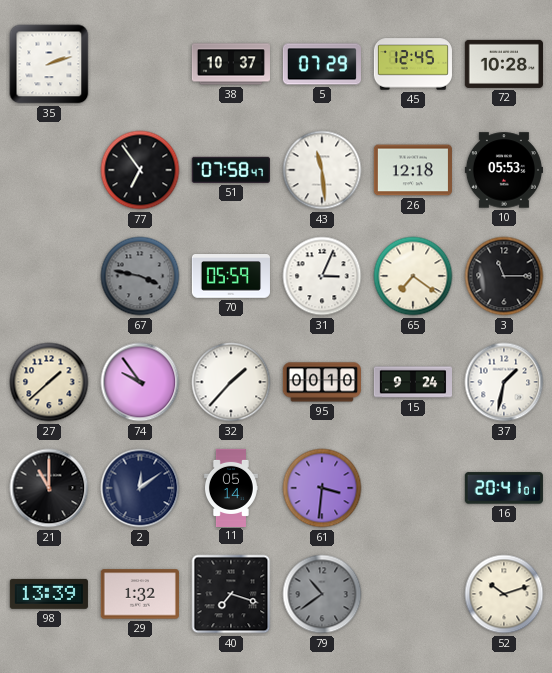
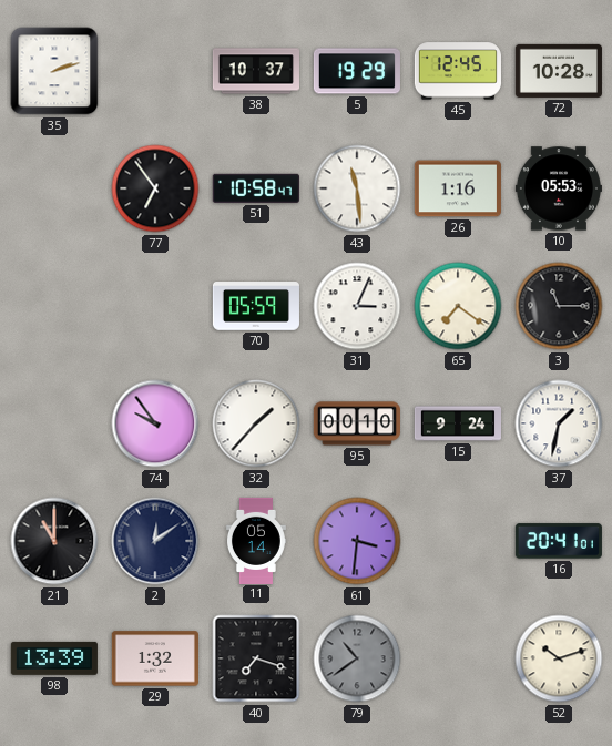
5: 07:29 -> 19:29
51: 07:58 -> 10:58
26: 12:18 -> 1:16
67: 3:47 -> none
27: 1:38 -> none
